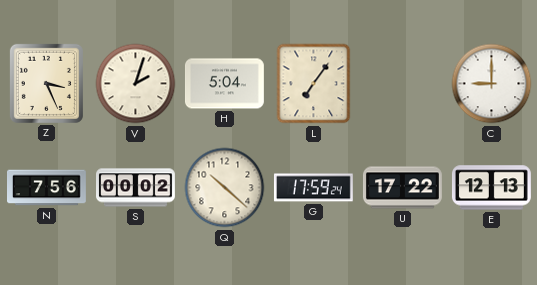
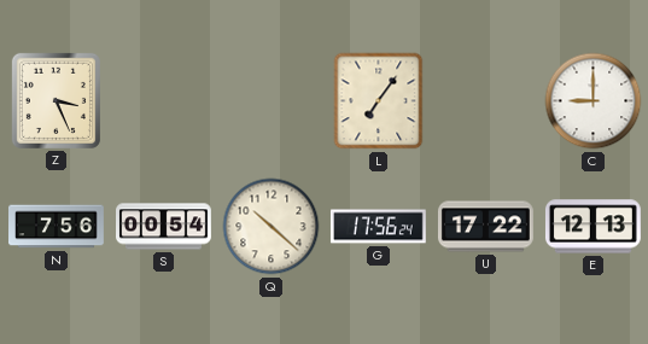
V: 2:03 -> none
H: 5:04 -> none
S: 00:02 -> 00:54
G: 17:59 -> 17:56
